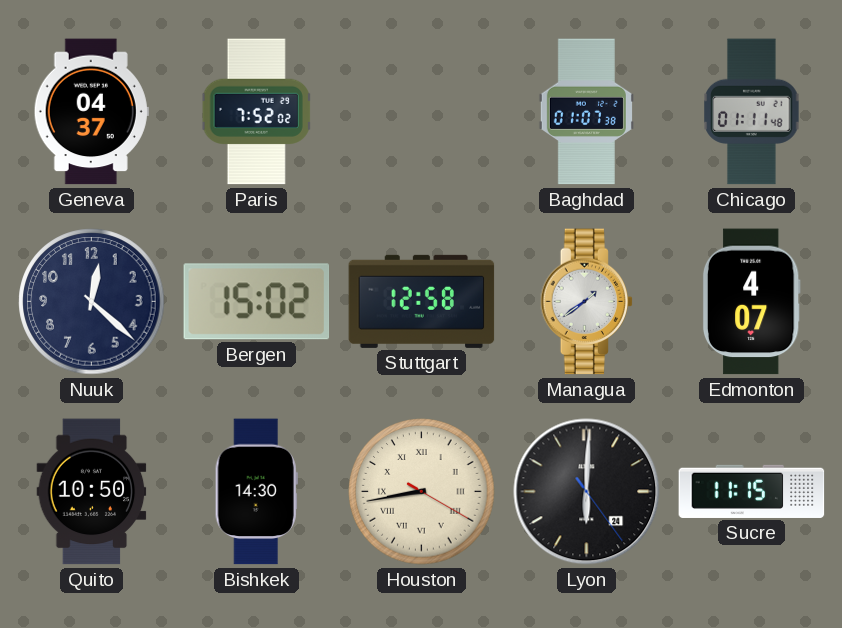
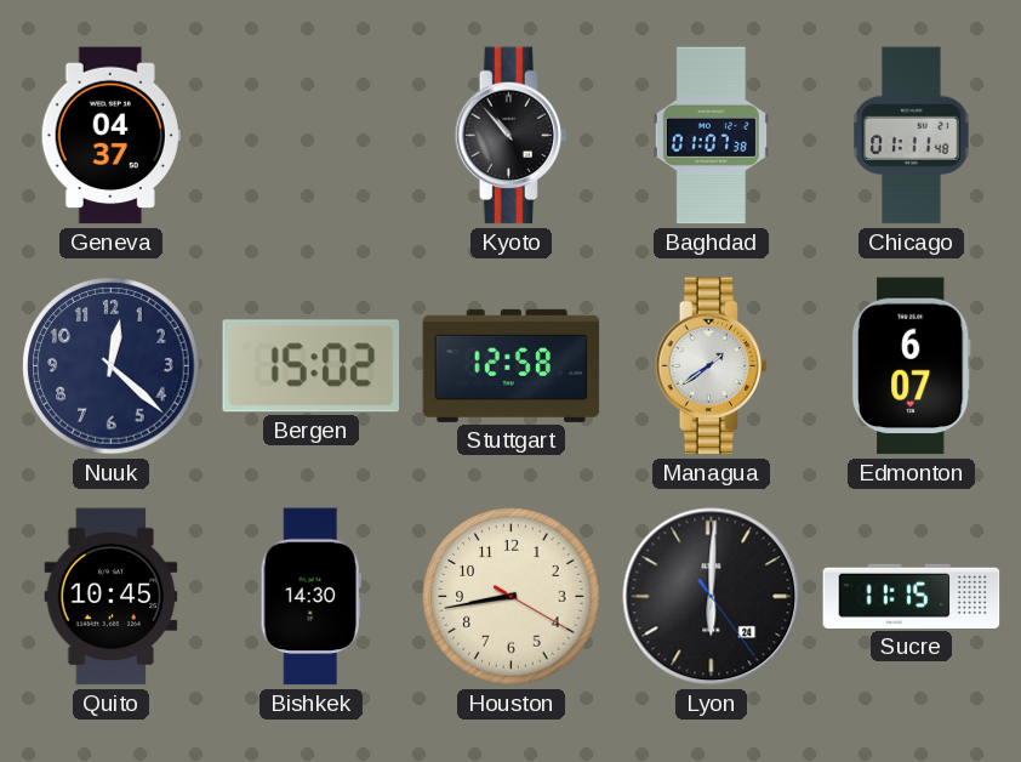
Paris: 7:52 -> none
Kyoto: none -> 10:53
Edmonton: 4:07 -> 6:07
Quito: 10:50 -> 10:45
Houston numerals: Roman -> Arabic
